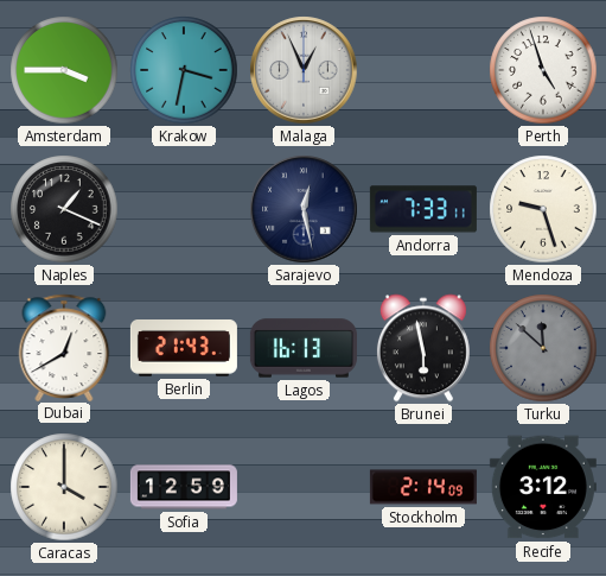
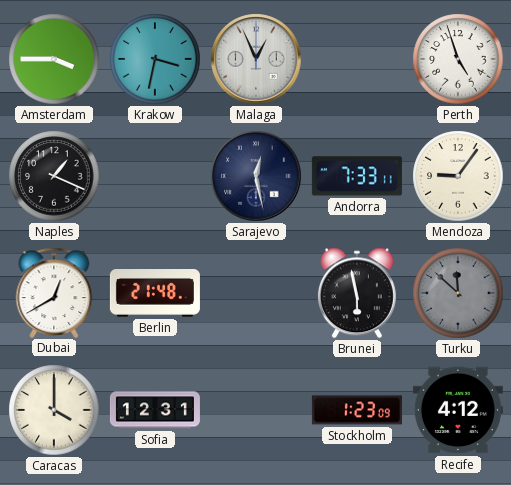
Mendoza: 9:27 -> 9:06
Berlin: 21:43 -> 21:48
Lagos: 16:13 -> none
Sofia: 12:59 -> 12:31
Stockholm: 2:14 -> 1:23
Recife: 3:12 -> 4:12
